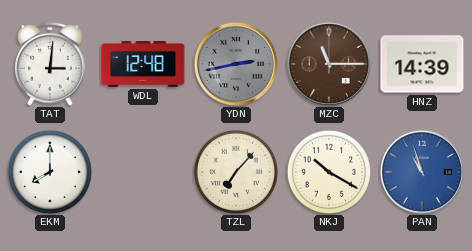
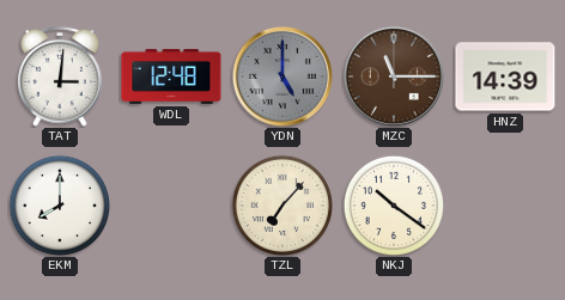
YDN: 2:43 -> 5:00
NKJ: 10:20 -> 10:21
PAN: 10:57 -> none
